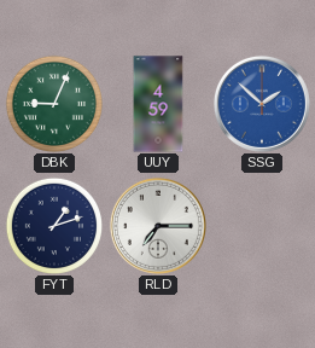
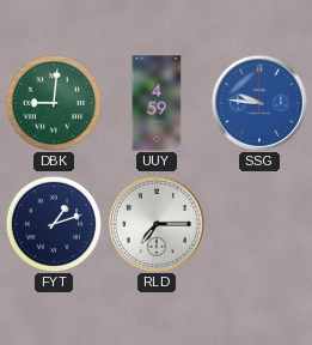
DBK: 9:04 -> 9:01
SSG: 1:52 -> 9:46
